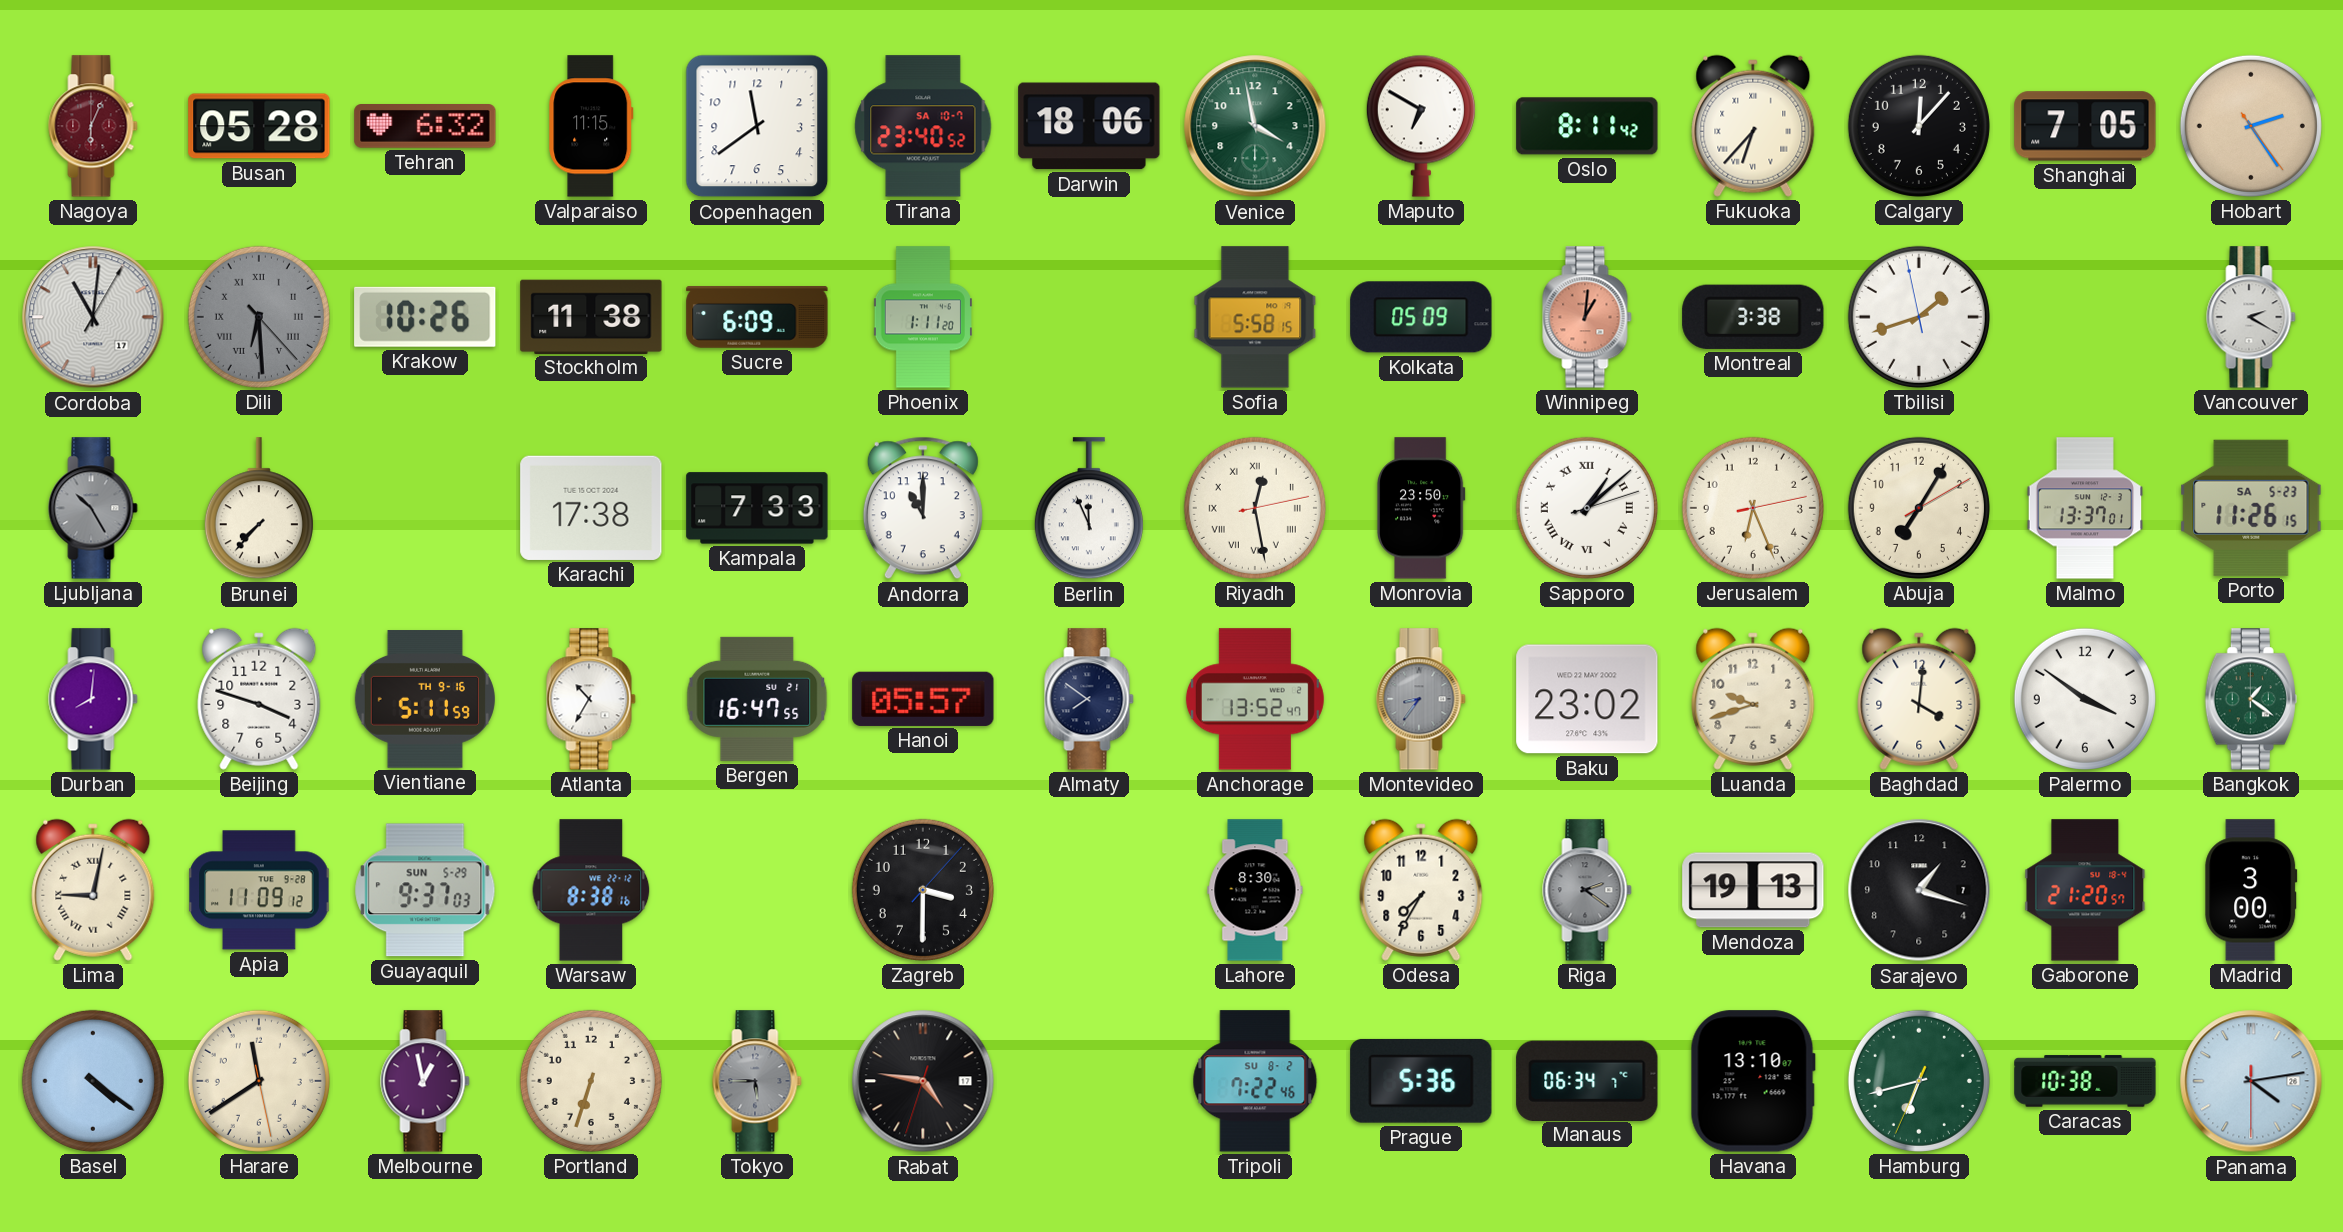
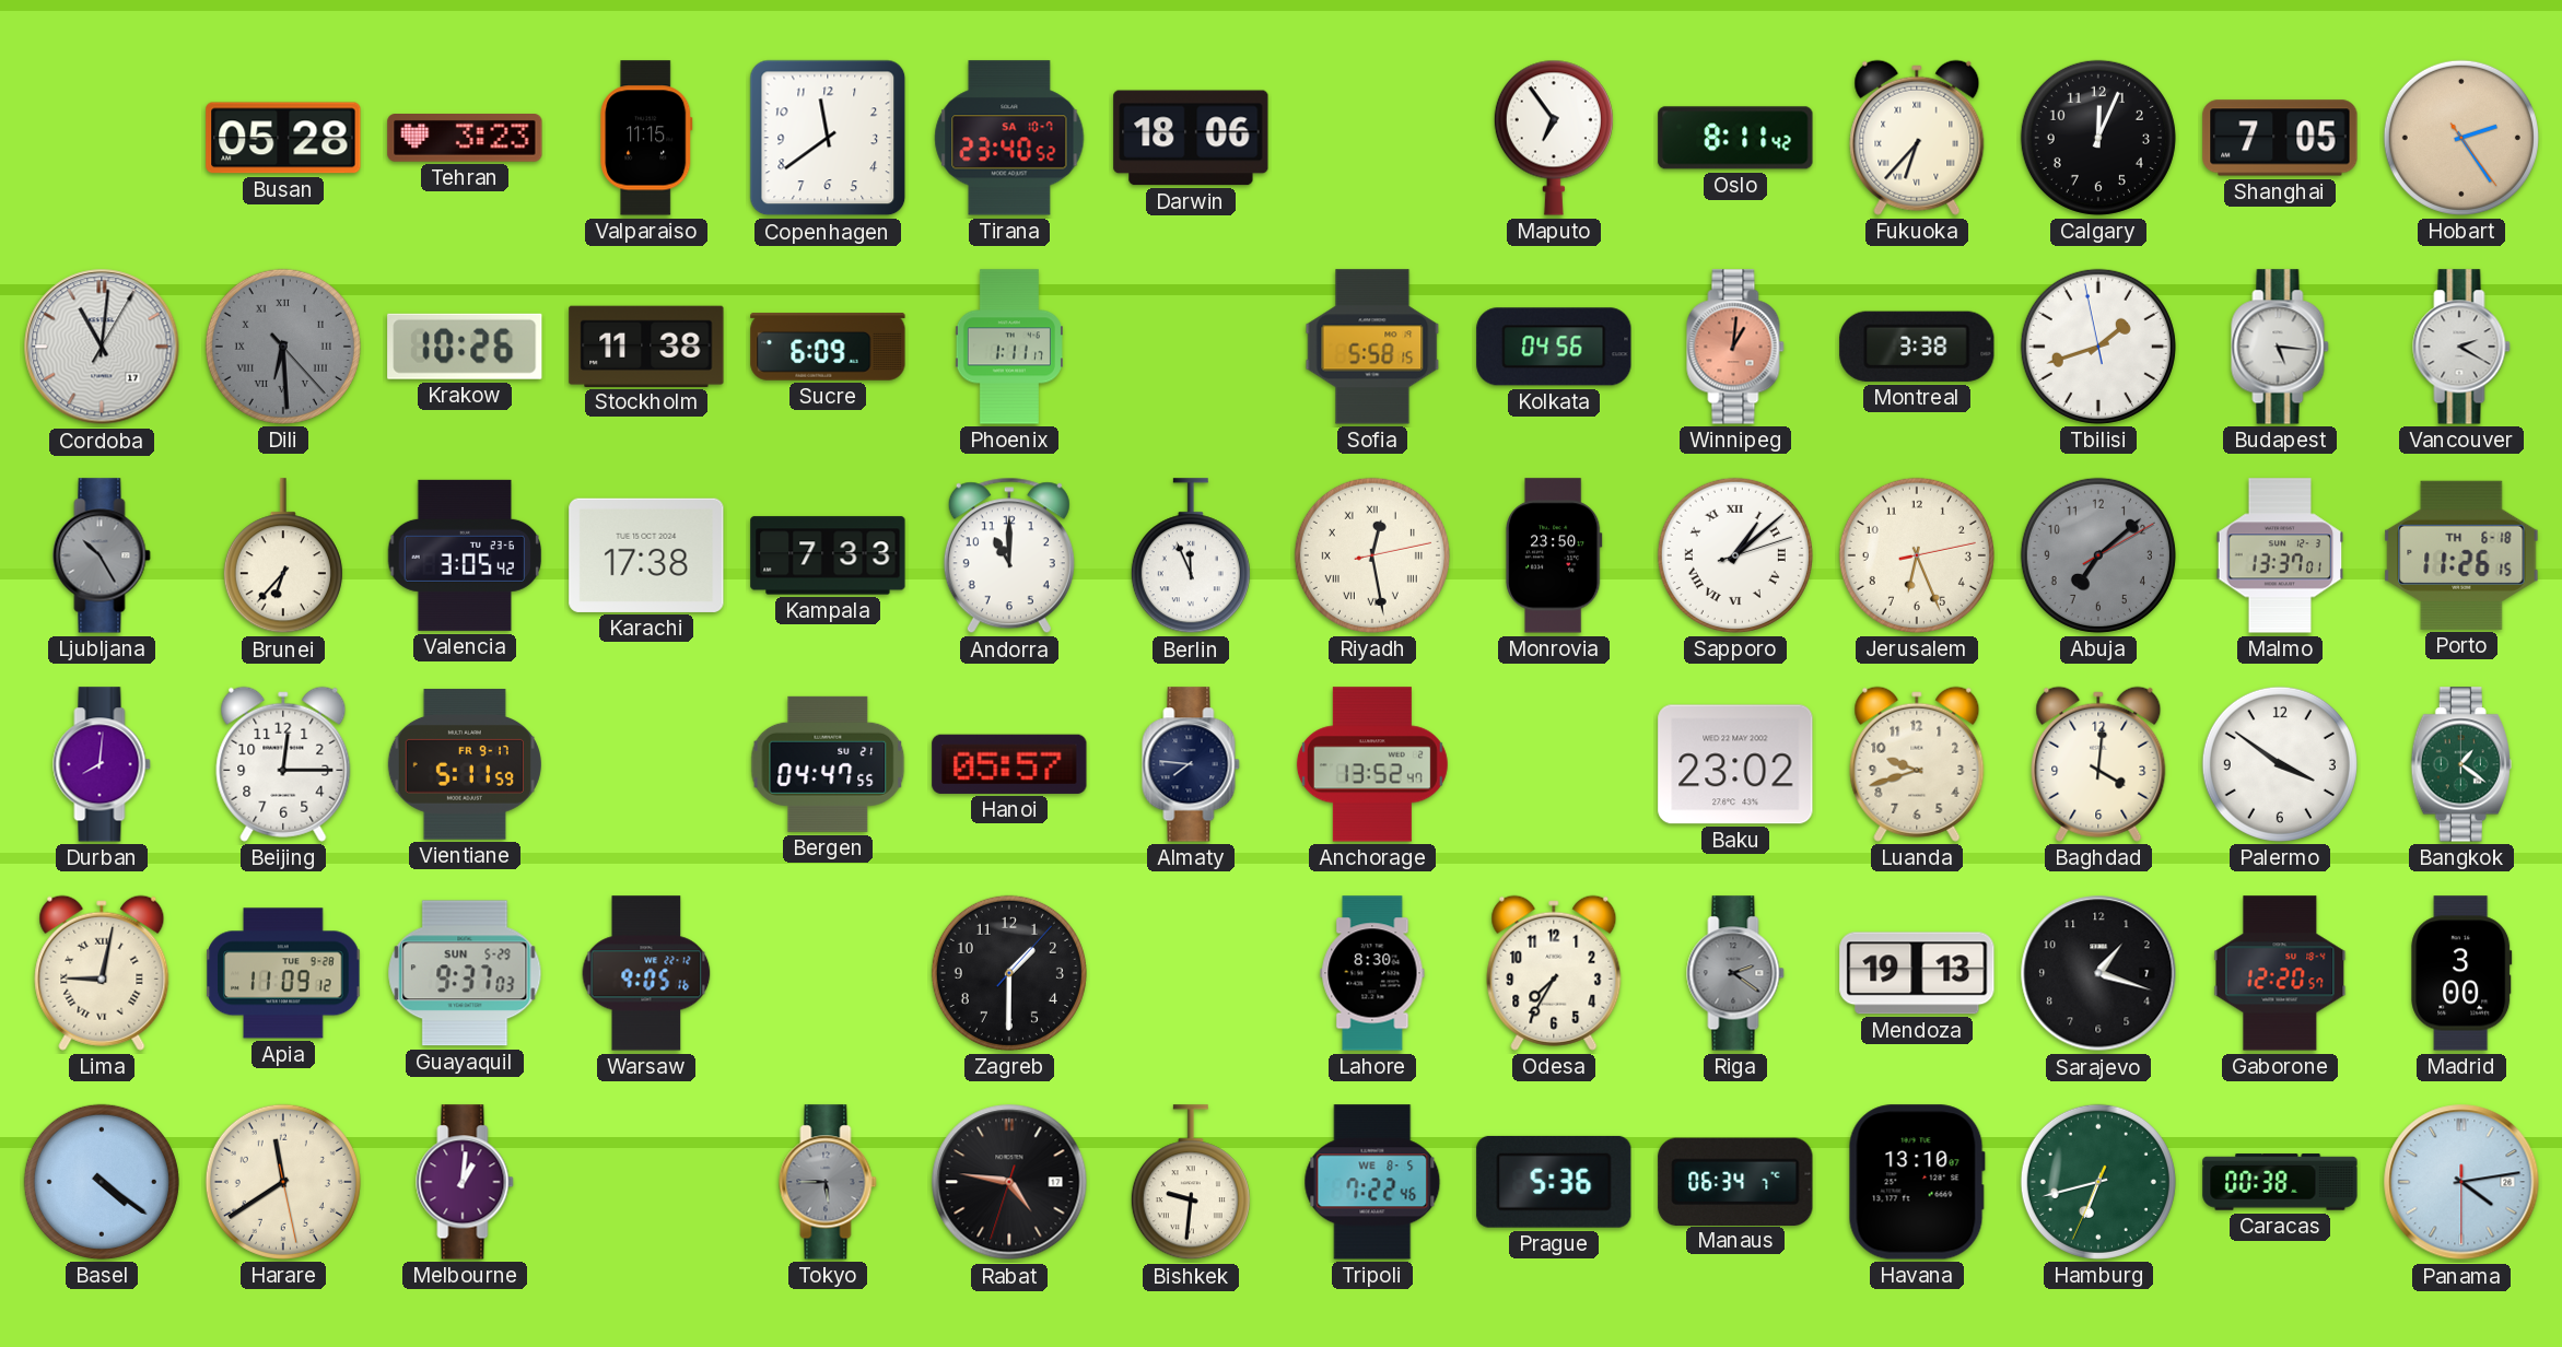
Nagoya: 6:04 -> none
Tehran: 6:32 -> 3:23
Venice: 3:58 -> none
Maputo: 6:50 -> 6:54
Calgary: 12:07 -> 12:04
Phoenix: 1:11:20 -> 1:11:17
Kolkata: 05:09 -> 04:56
Budapest: none -> 5:16
Brunei: 7:37 -> 6:37
Valencia: none -> 3:05
Abuja: 7:05 -> 7:08
Abuja dial: cream -> grey
Porto date: SA 5-23 -> TH 6-18
Beijing: 3:48 -> 12:15
Vientiane date: TH 9-16 -> FR 9-17
Atlanta: 10:35 -> none
Bergen: 16:47 -> 04:47
Almaty: 7:51 -> 7:46
Montevideo: 8:36 -> none
Warsaw: 8:38 -> 9:05
Zagreb: 3:30 -> 1:30
Gaborone: 21:20 -> 12:20
Melbourne: 12:58 -> 1:01
Portland: 6:33 -> none
Bishkek: none -> 9:31
Tripoli date: SU 8-2 -> WE 8-5
Caracas: 10:38 -> 00:38
